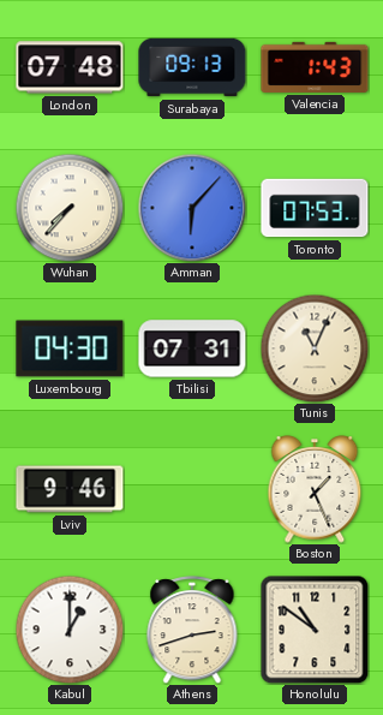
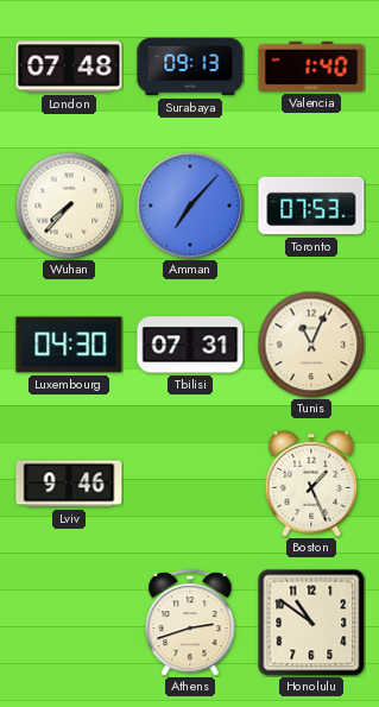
Valencia: 1:43 -> 1:40
Amman: 6:07 -> 7:07
Kabul: 1:00 -> none
